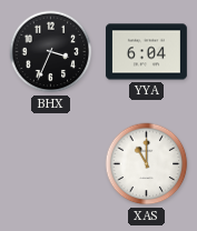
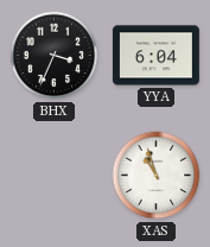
XAS: 11:00 -> 10:57
